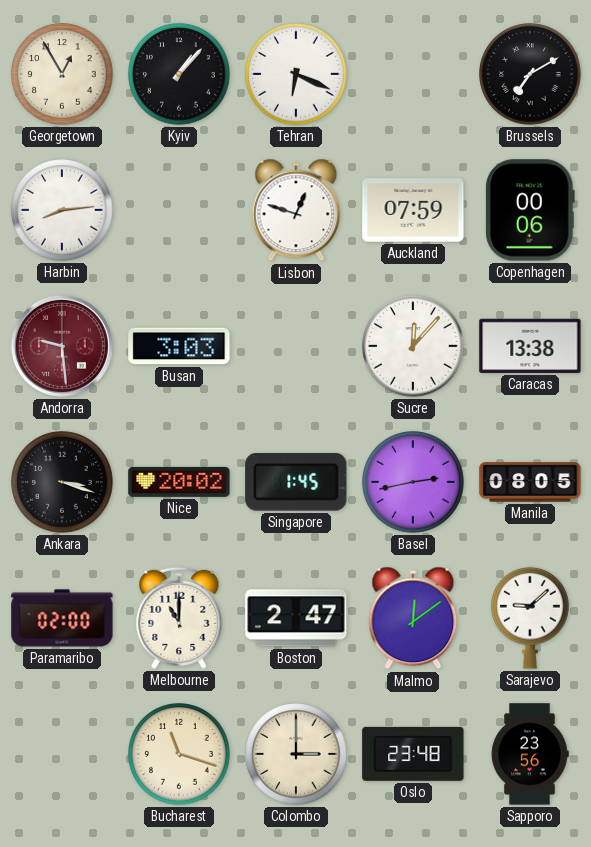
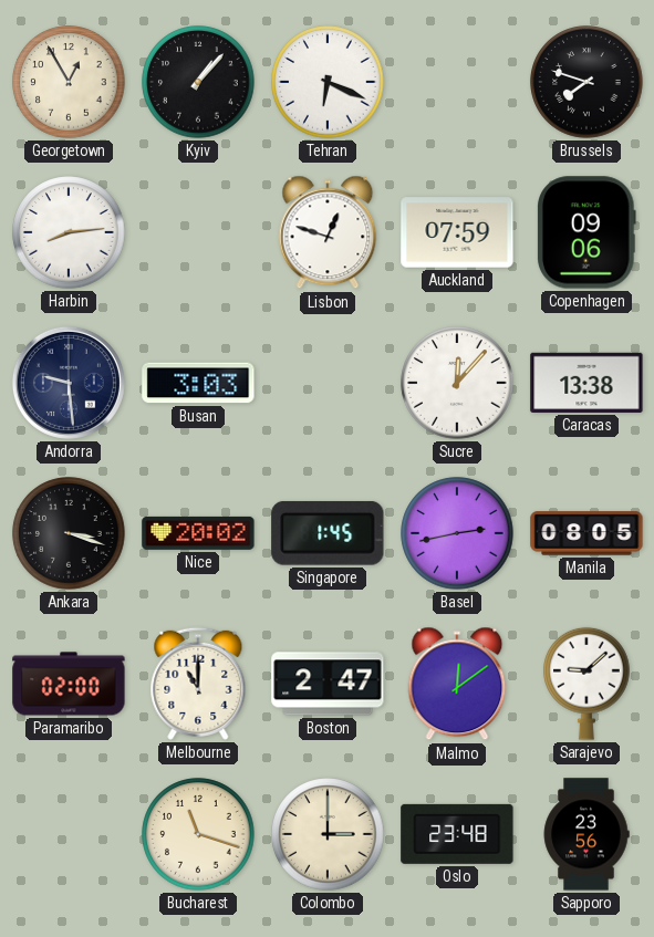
Brussels: 7:10 -> 7:48
Copenhagen: 00:06 -> 09:06
Andorra dial: burgundy -> navy
